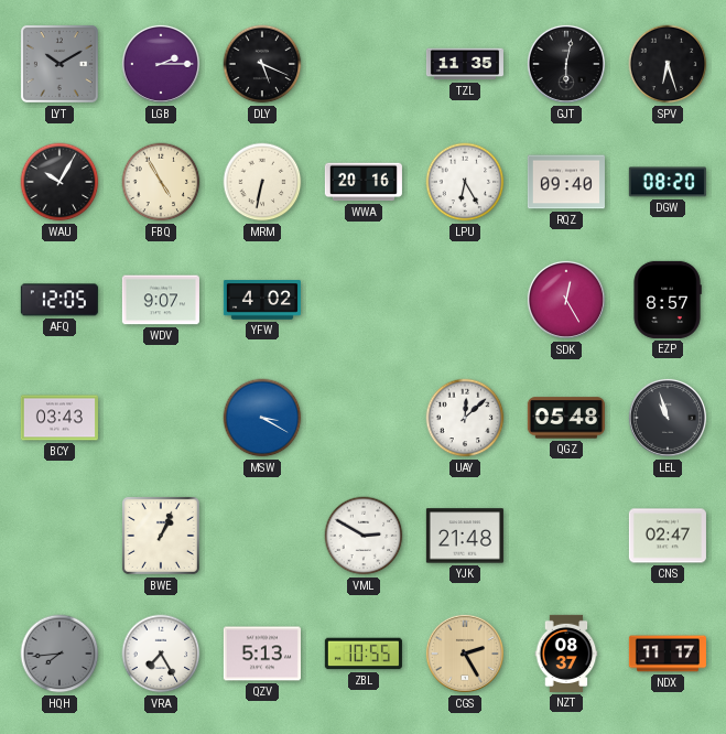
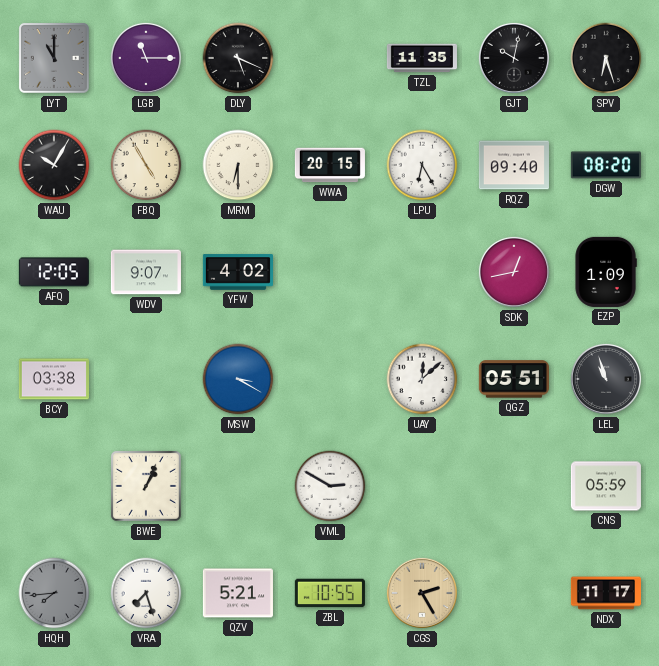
LYT: 10:10 -> 11:00
LGB: 2:15 -> 11:15
GJT: 6:02 -> 10:02
MRM: 6:32 -> 6:30
WWA: 20:16 -> 20:15
SDK: 12:25 -> 12:43
EZP: 8:57 -> 1:09
BCY: 03:43 -> 03:38
QGZ: 05:48 -> 05:51
YJK: 21:48 -> none
CNS: 02:47 -> 05:59
VRA: 7:25 -> 7:27
QZV: 5:13 -> 5:21
NZT: 08:37 -> none
